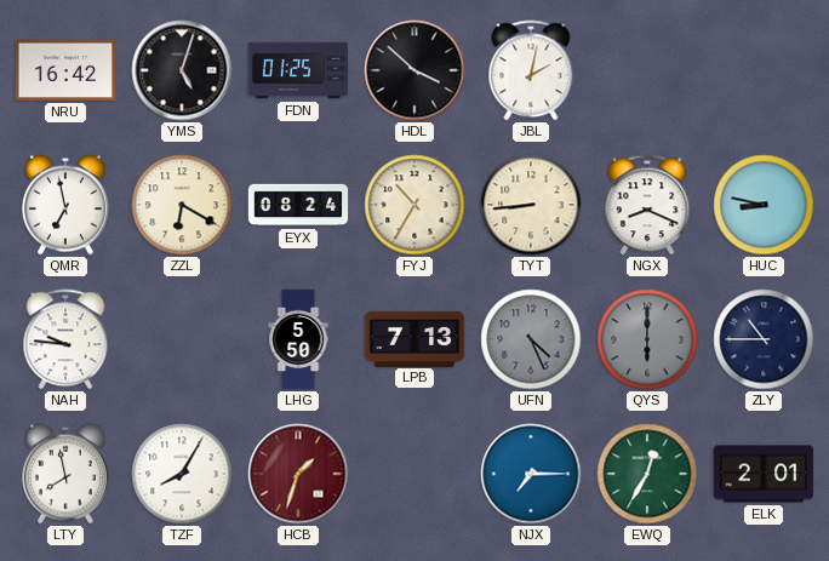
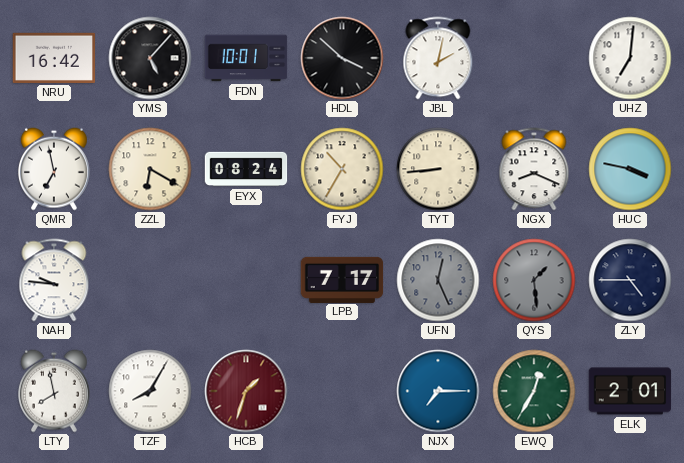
YMS: 5:03 -> 5:07
FDN: 01:25 -> 10:01
UHZ: none -> 7:01
HUC: 8:47 -> 3:47
LHG: 5:50 -> none
LPB: 7:13 -> 7:17
UFN: 4:26 -> 12:26
QYS: 6:00 -> 1:29
ZLY: 10:45 -> 4:45
